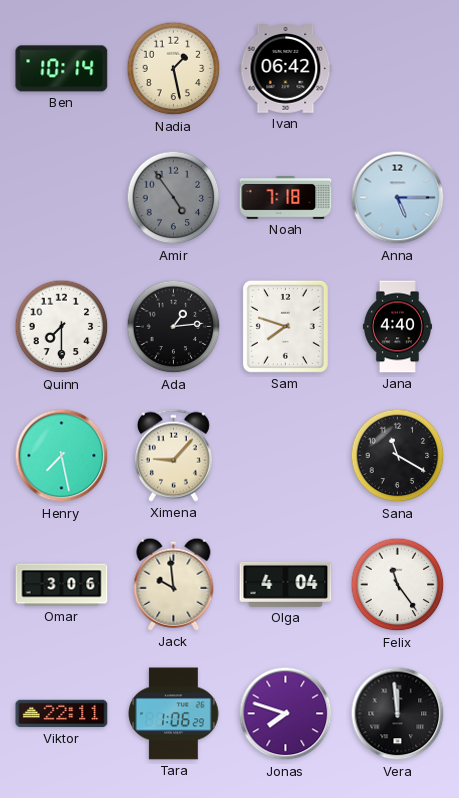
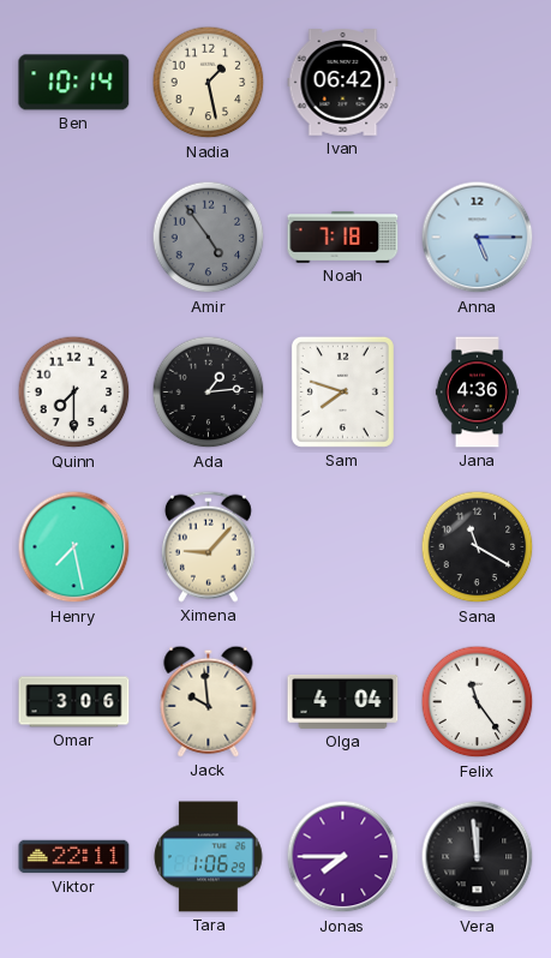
Jana: 4:40 -> 4:36
Jonas: 7:48 -> 7:45
